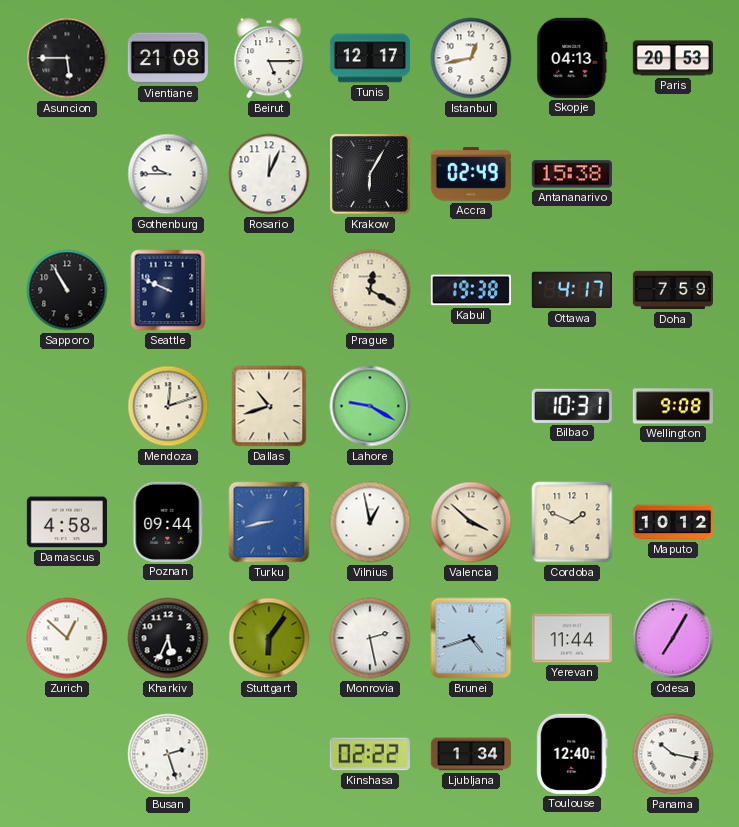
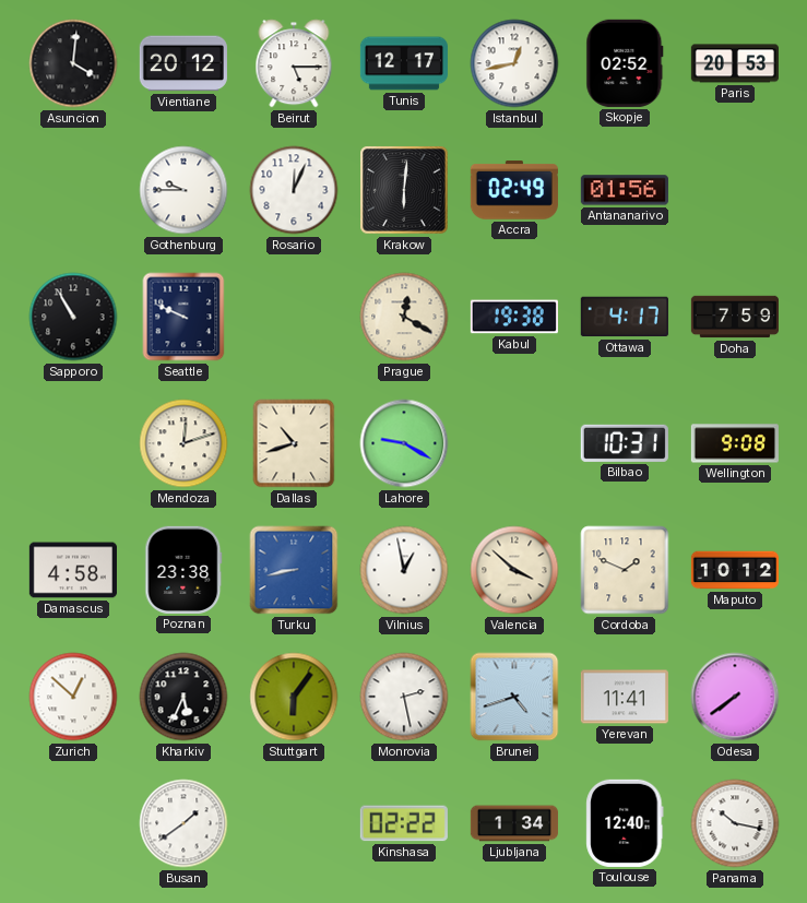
Asuncion: 5:45 -> 4:01
Vientiane: 21:08 -> 20:12
Skopje: 04:13 -> 02:52
Krakow: 6:05 -> 6:01
Antananarivo: 15:38 -> 01:56
Poznan: 09:44 -> 23:38
Yerevan: 11:44 -> 11:41
Odesa: 7:05 -> 7:39
Busan: 2:27 -> 1:39
